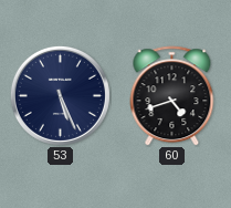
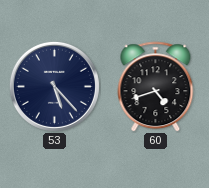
53: 5:26 -> 5:23
